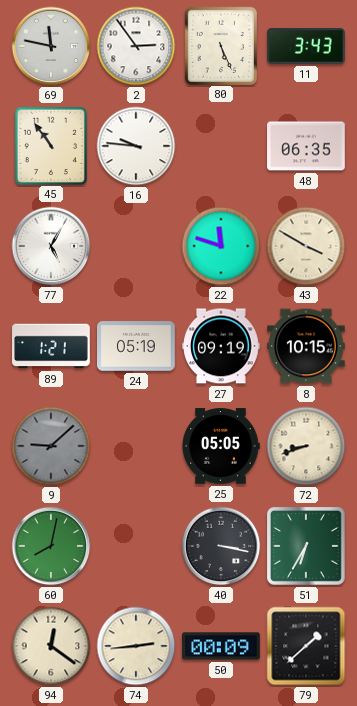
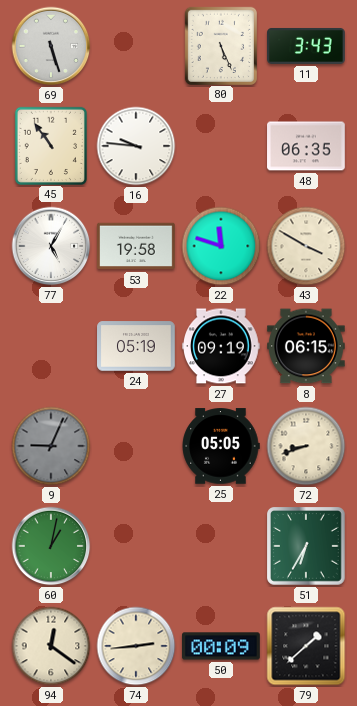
69: 11:47 -> 5:27
2: 2:54 -> none
53: none -> 19:58
89: 1:21 -> none
8: 10:15 -> 06:15
9: 9:08 -> 9:04
60: 8:02 -> 1:02
40: 3:17 -> none
